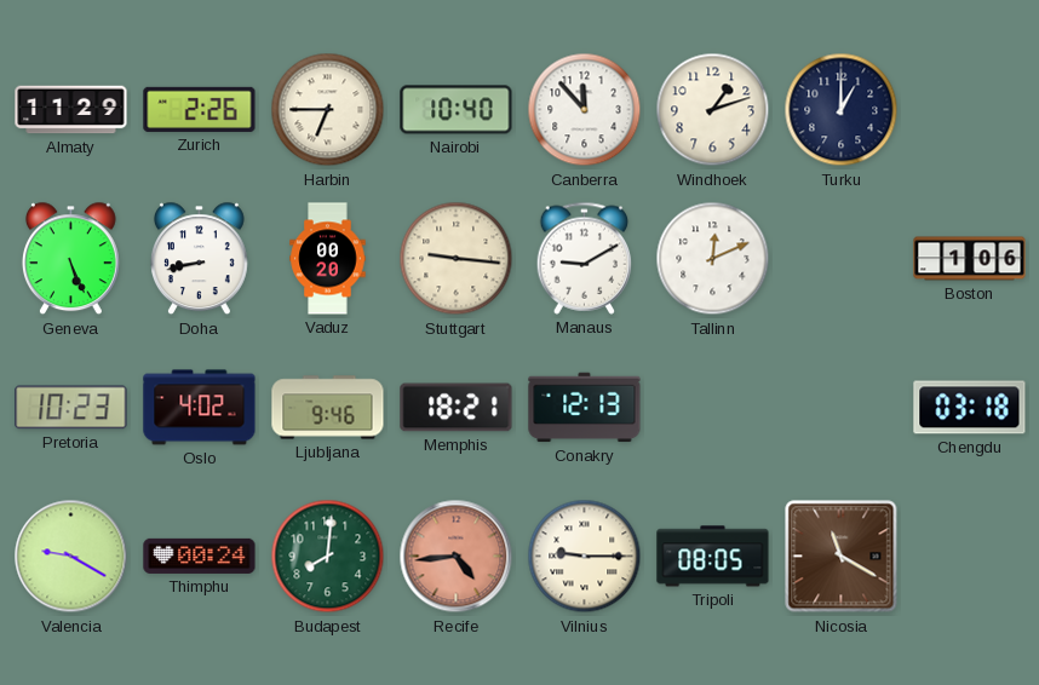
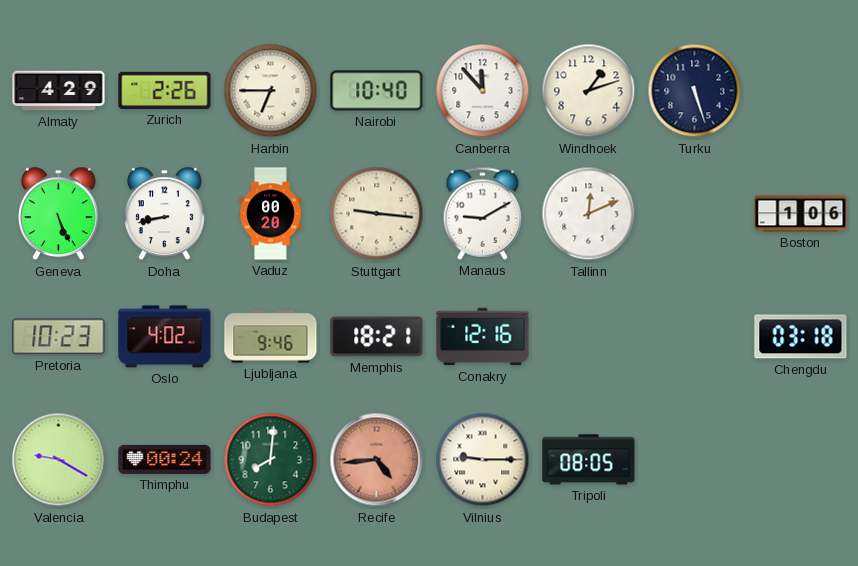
Almaty: 11:29 -> 4:29
Turku: 1:00 -> 5:27
Conakry: 12:13 -> 12:16
Nicosia: 11:20 -> none
